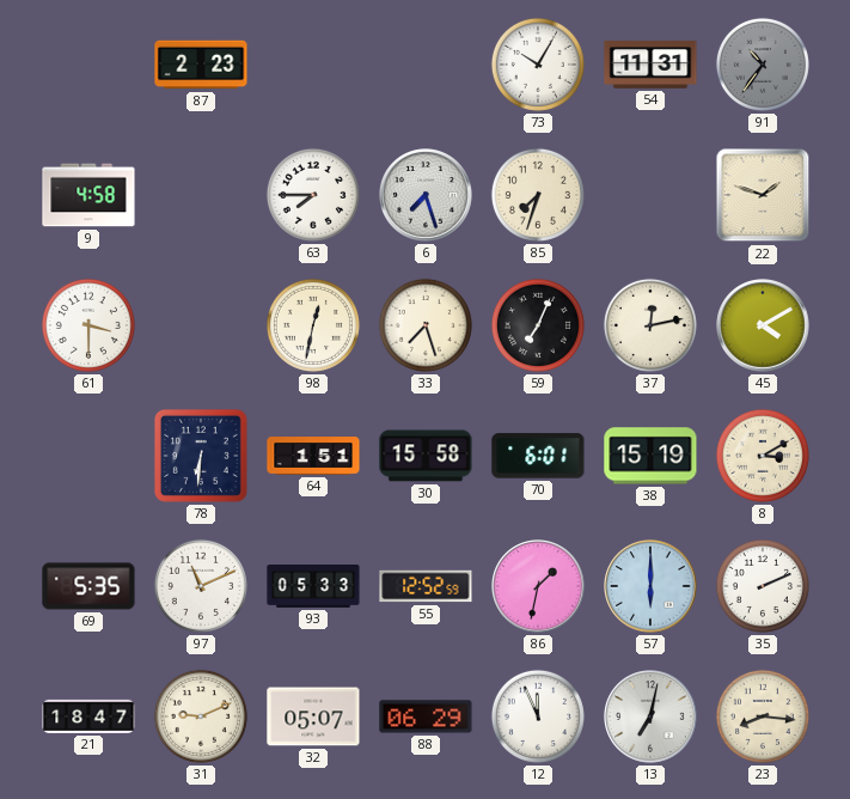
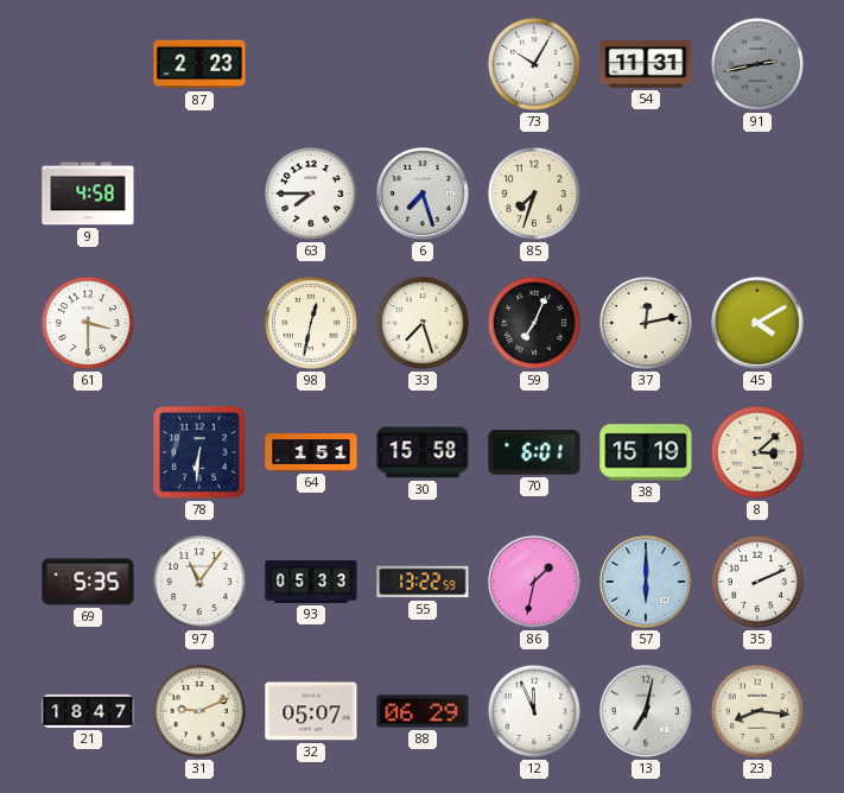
91: 10:36 -> 2:43
22: 1:48 -> none
8: 3:10 -> 3:08
97: 11:11 -> 11:06
55: 12:52 -> 13:22
